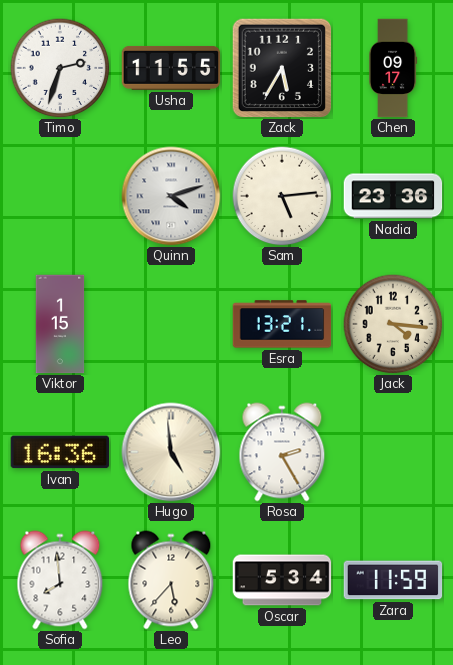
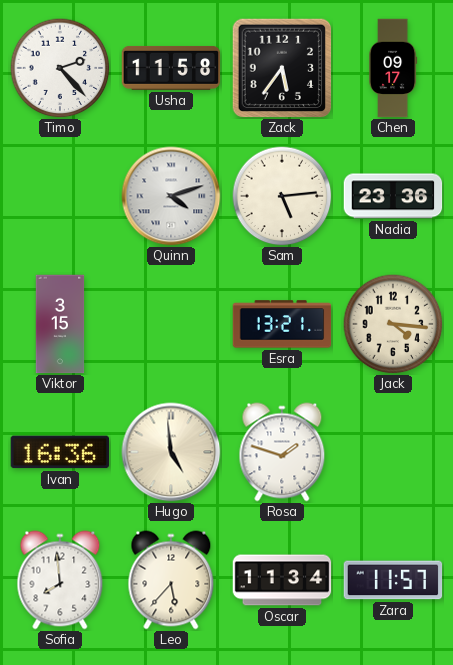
Timo: 2:33 -> 2:23
Usha: 11:55 -> 11:58
Zack: 5:35 -> 5:36
Viktor: 1:15 -> 3:15
Rosa: 2:25 -> 1:48
Oscar: 5:34 -> 11:34
Zara: 11:59 -> 11:57
